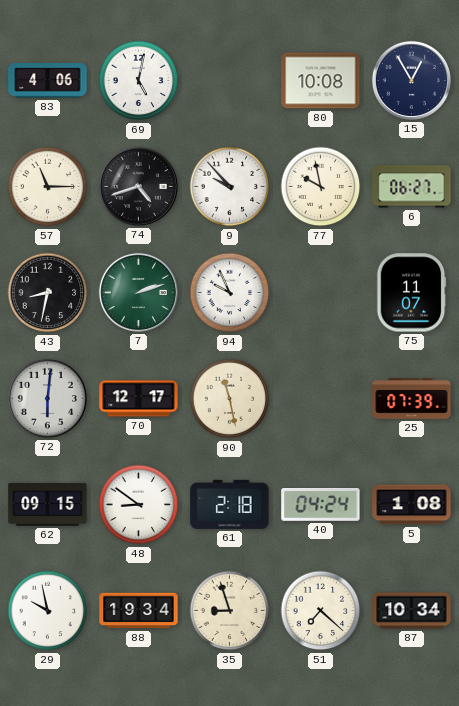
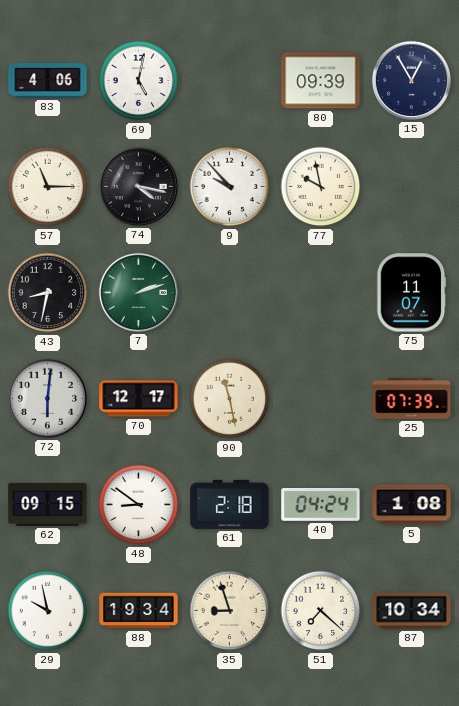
80: 10:08 -> 09:39
74: 4:42 -> 4:17
6: 06:27 -> none
94: 9:56 -> none
